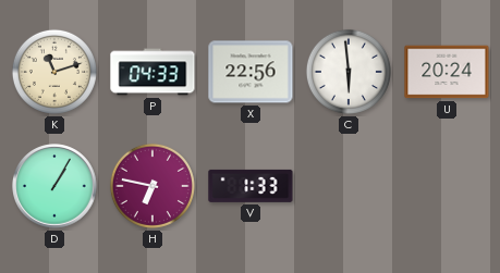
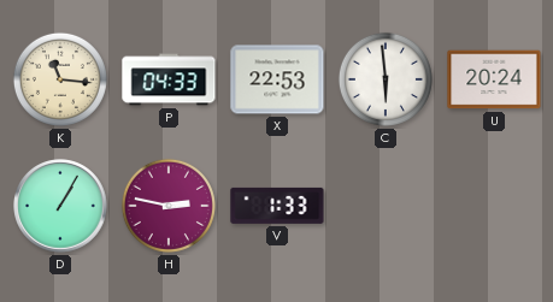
K: 11:12 -> 11:16
X: 22:56 -> 22:53
H: 6:47 -> 2:47
